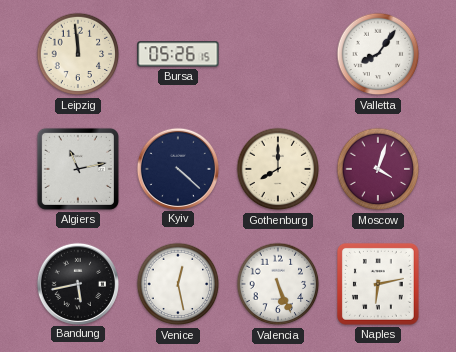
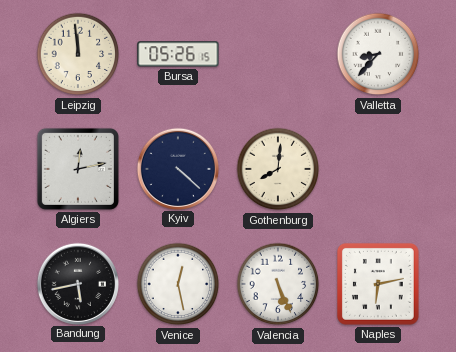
Valletta: 8:06 -> 8:37
Algiers: 11:13 -> 12:13
Gothenburg: 8:00 -> 8:01
Moscow: 4:03 -> none
